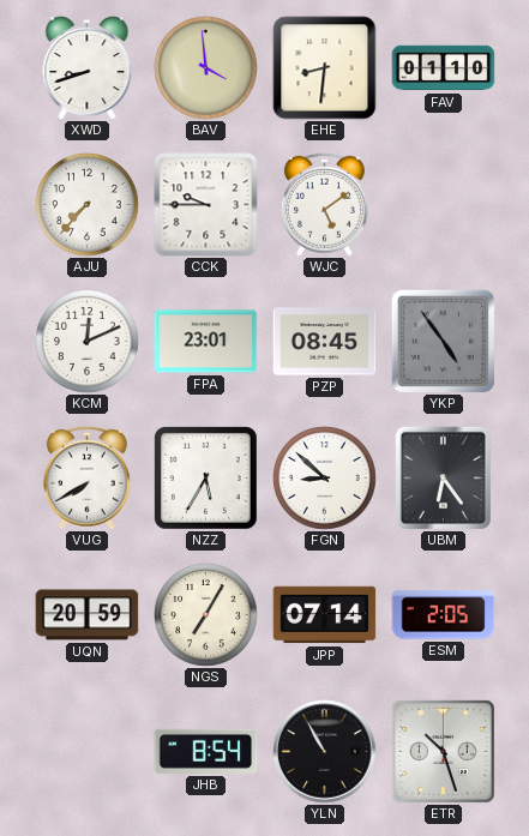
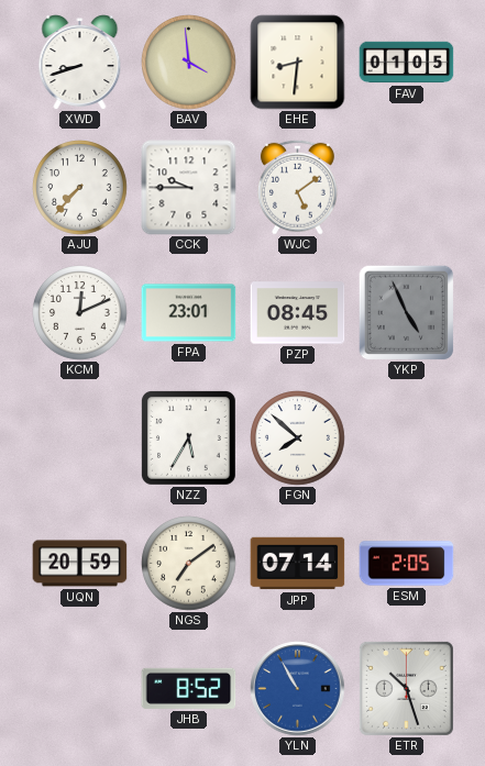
FAV: 01:10 -> 01:05
YKP: 4:54 -> 4:56
VUG: 7:40 -> none
FGN: 8:52 -> 7:52
UBM: 6:24 -> none
NGS: 7:05 -> 7:09
JHB: 8:54 -> 8:52
YLN dial: black -> blue
